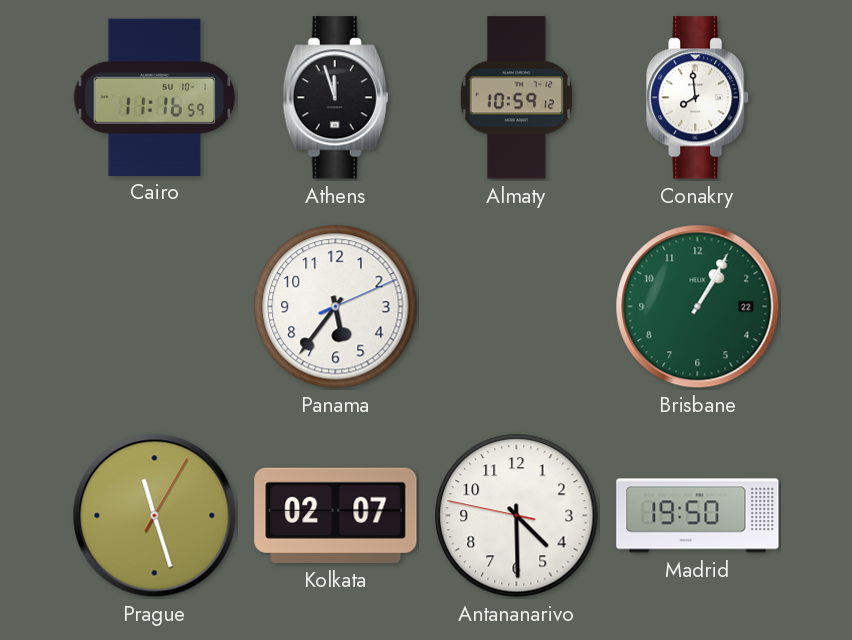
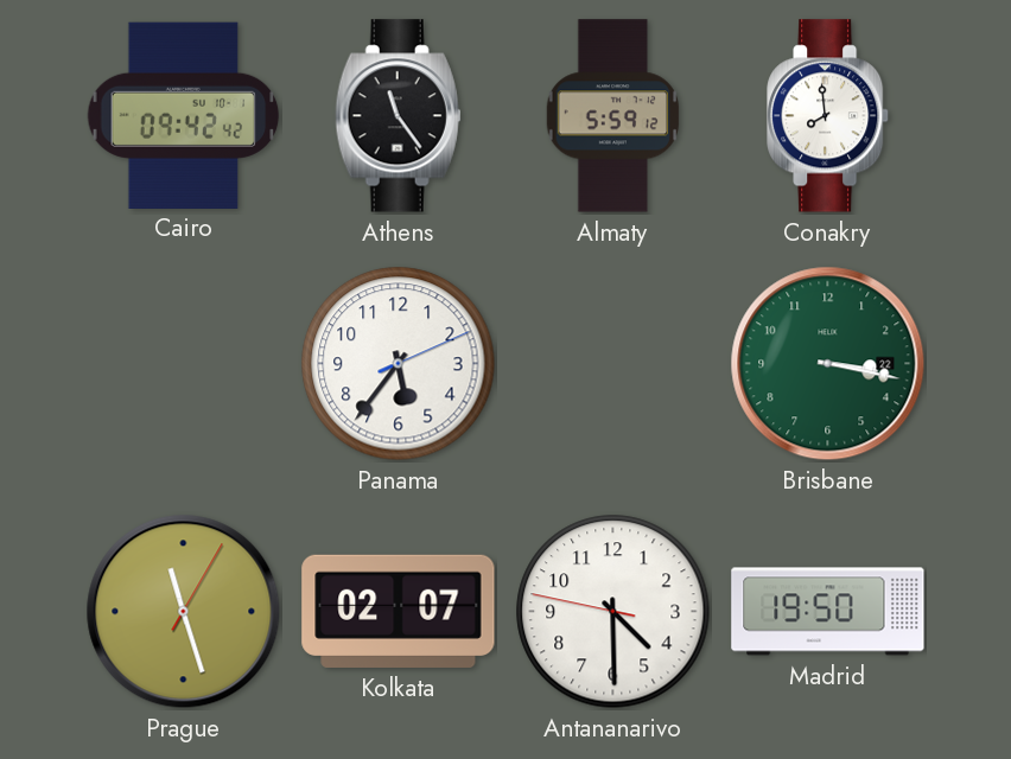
Cairo: 11:16 -> 09:42
Athens: 11:57 -> 11:24
Almaty: 10:59 -> 5:59
Brisbane: 1:05 -> 3:17
